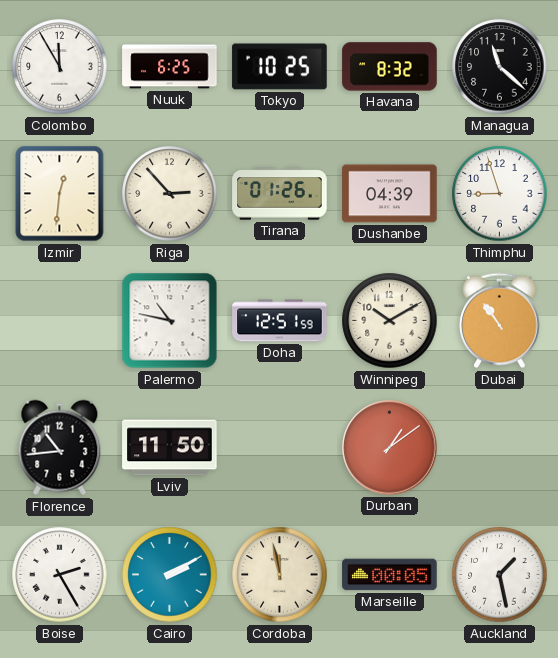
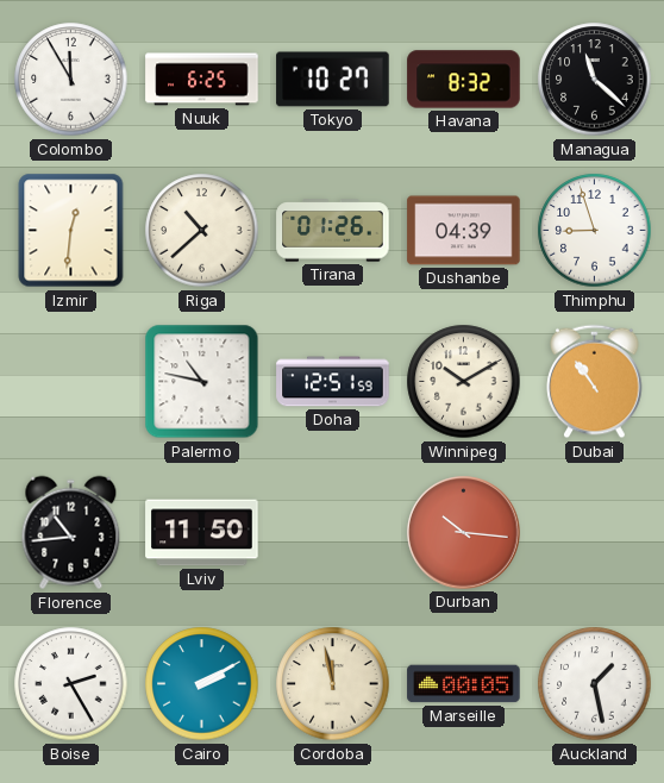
Tokyo: 10:25 -> 10:27
Riga: 2:53 -> 10:38
Durban: 1:09 -> 10:16
